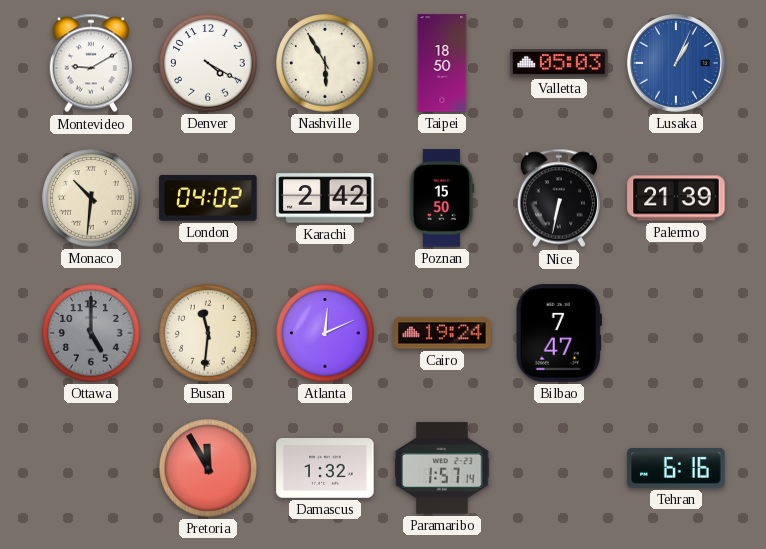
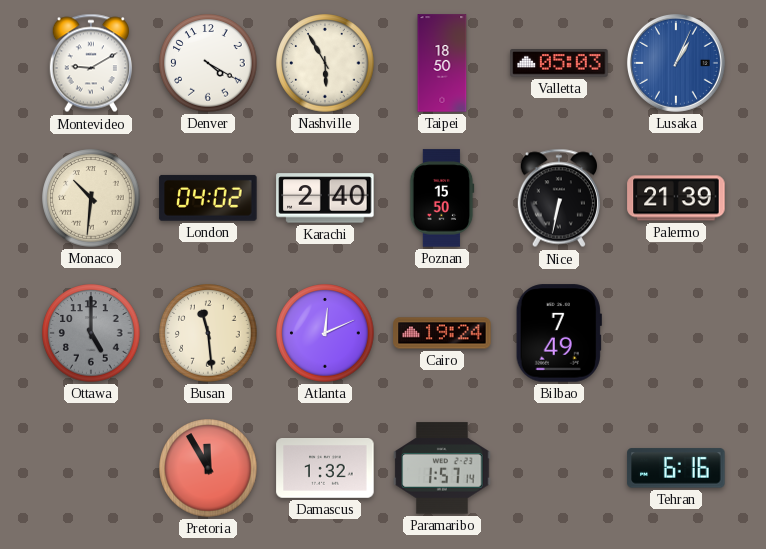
Karachi: 2:42 -> 2:40
Busan: 11:31 -> 11:29
Bilbao: 7:47 -> 7:49
